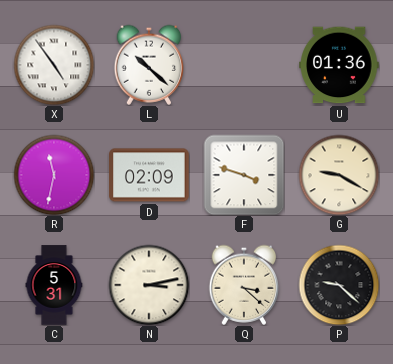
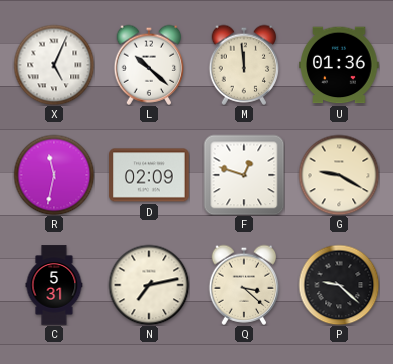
X: 4:54 -> 5:04
M: none -> 11:59
F: 3:48 -> 12:48
N: 3:13 -> 7:13
